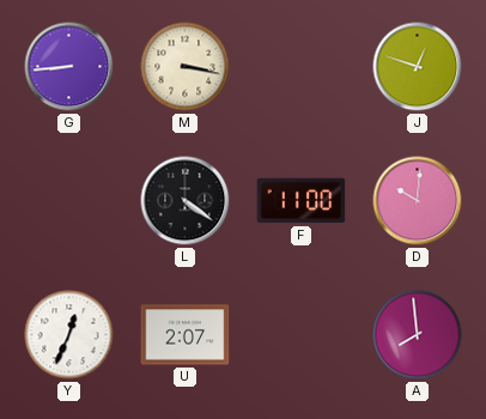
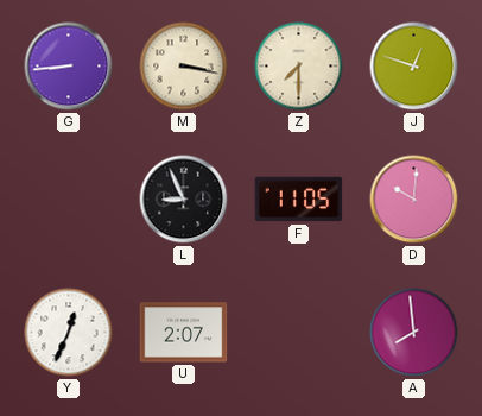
Z: none -> 7:30
L: 4:21 -> 8:56
F: 11:00 -> 11:05
